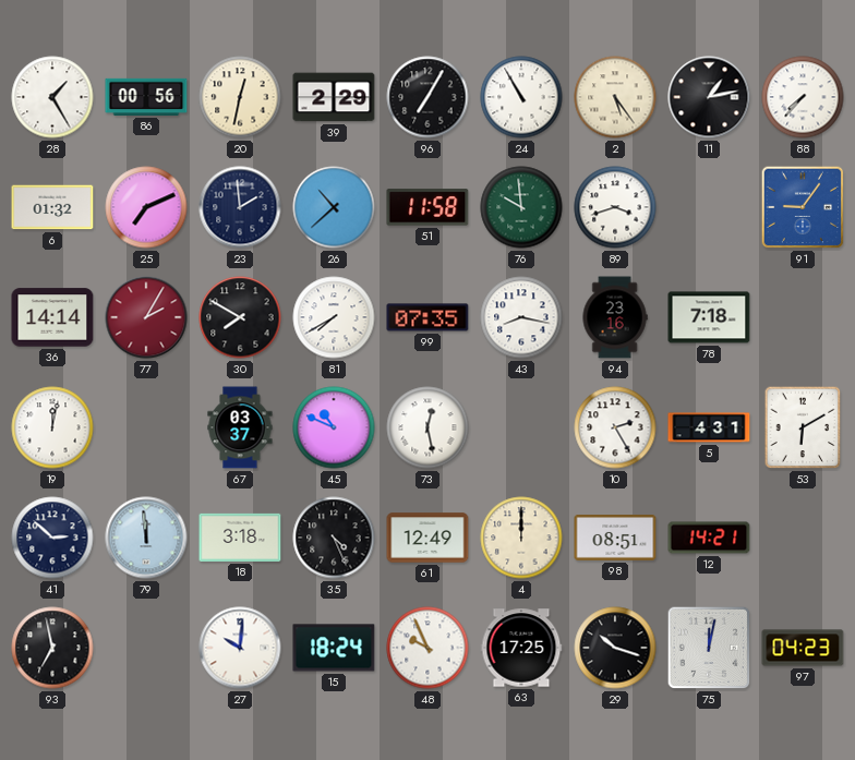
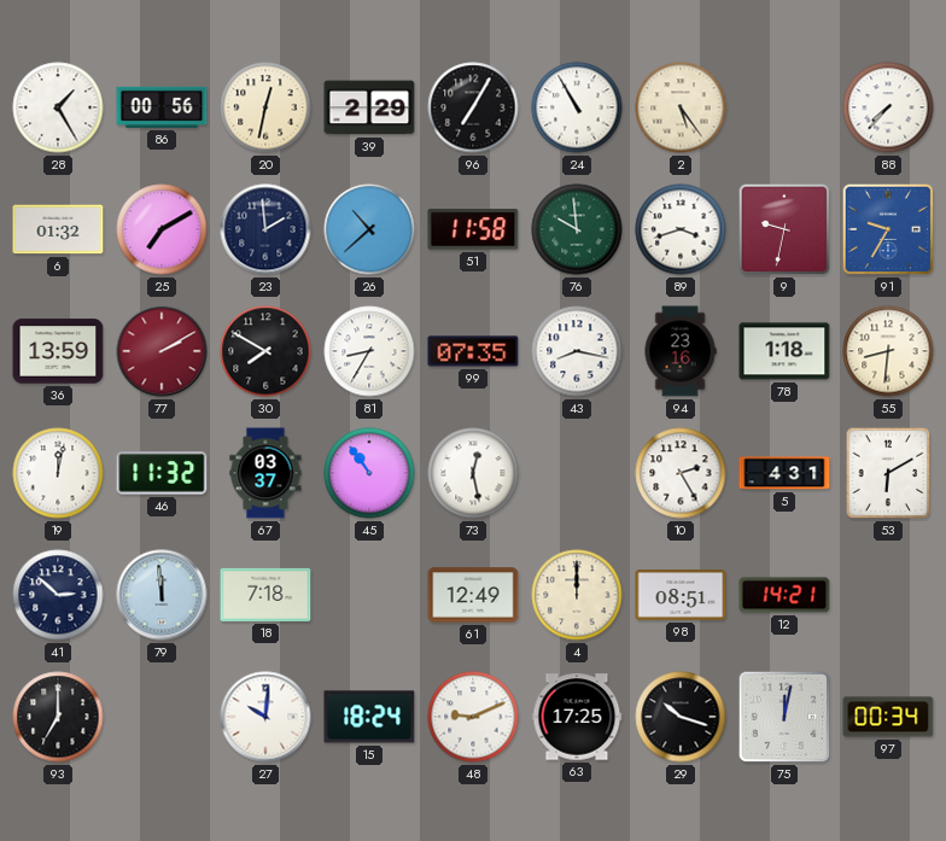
11: 1:13 -> none
25: 7:11 -> 7:10
9: none -> 9:32
91: 9:06 -> 9:35
36: 14:14 -> 13:59
77: 2:05 -> 2:10
81: 7:40 -> 8:35
78: 7:18 -> 1:18
55: none -> 8:31
46: none -> 11:32
45: 10:49 -> 10:54
18: 3:18 -> 7:18
35: 4:26 -> none
93: 6:58 -> 7:00
48: 9:56 -> 9:11
97: 04:23 -> 00:34
